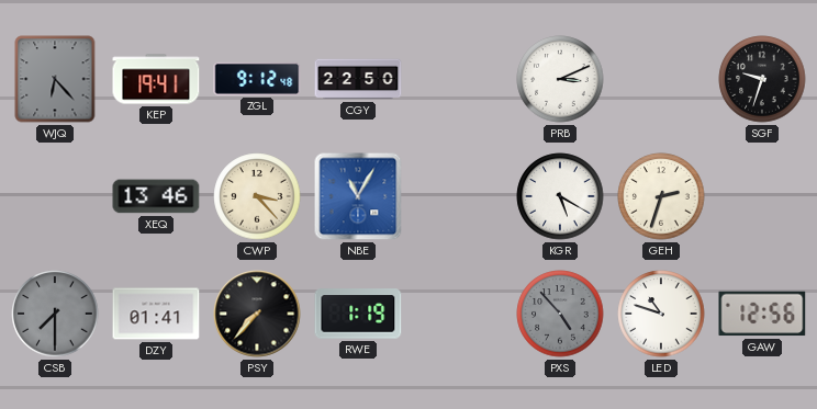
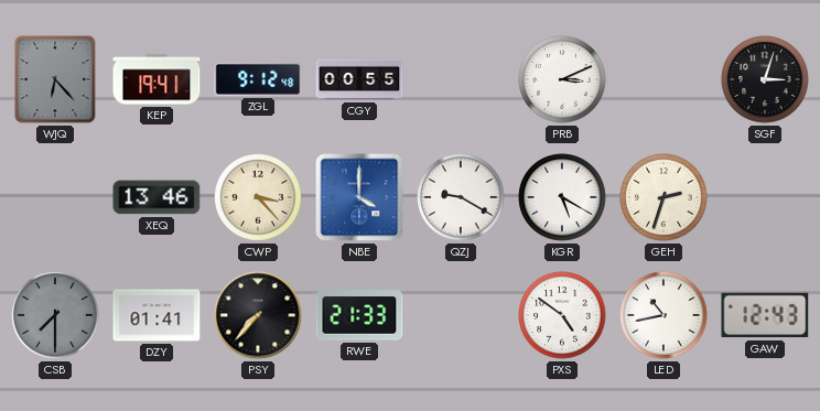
CGY: 22:50 -> 00:55
SGF: 9:33 -> 3:03
NBE: 11:05 -> 4:00
QZJ: none -> 9:20
RWE: 1:19 -> 21:33
PXS: 4:53 -> 4:51
PXS dial: grey -> white
LED: 10:48 -> 10:43
GAW: 12:56 -> 12:43
